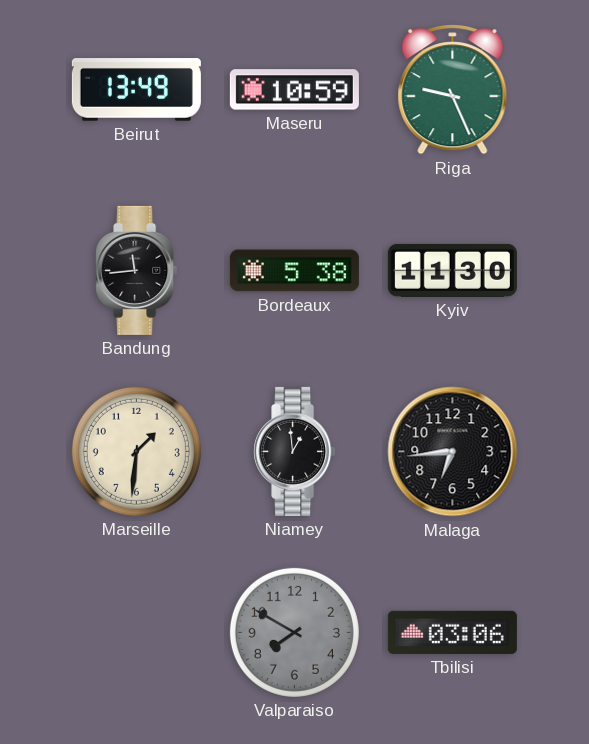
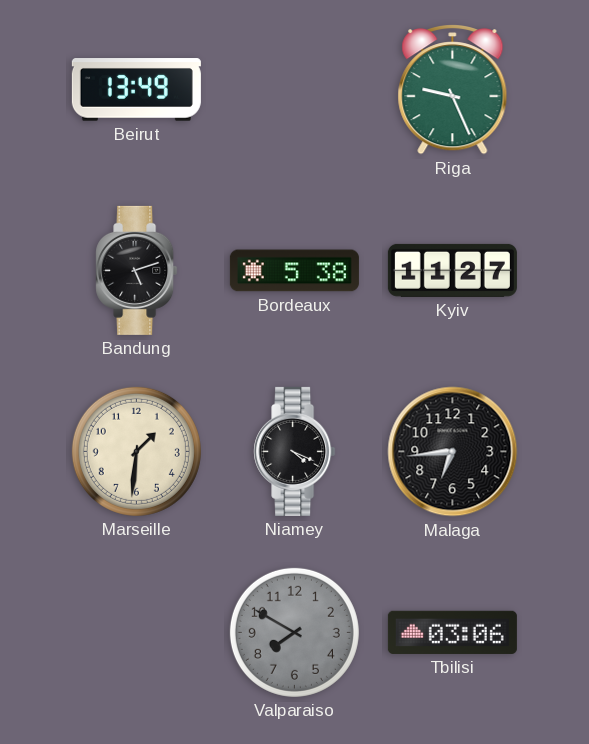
Maseru: 10:59 -> none
Bandung: 11:44 -> 5:12
Kyiv: 11:30 -> 11:27
Niamey: 12:59 -> 4:19
